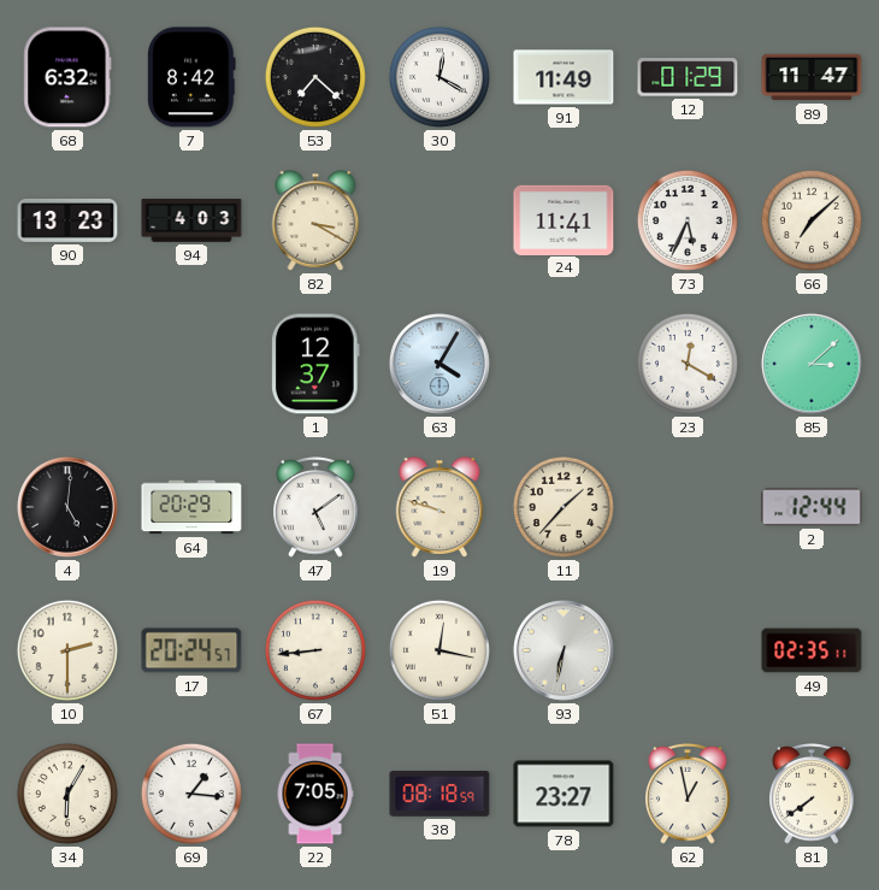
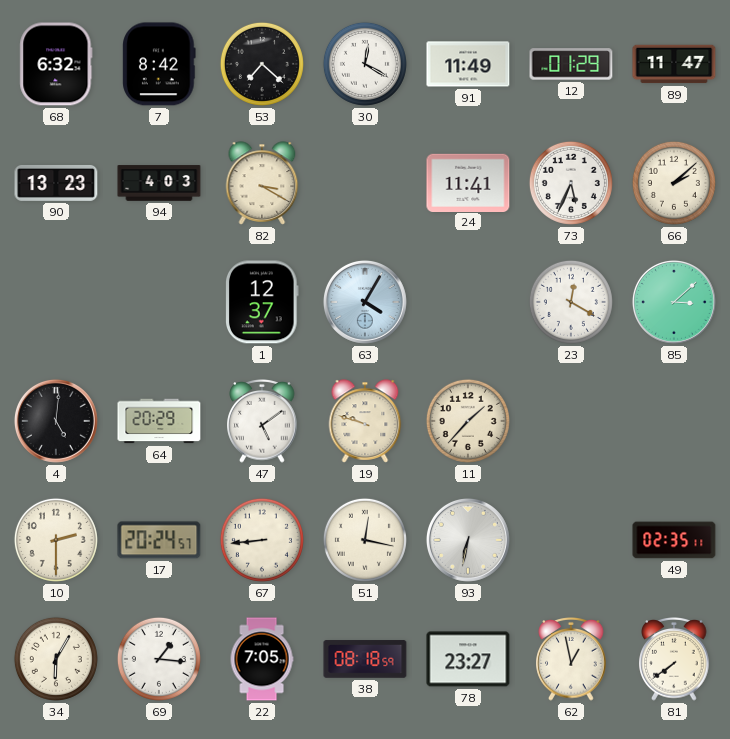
66: 7:08 -> 2:08
2: 12:44 -> none
